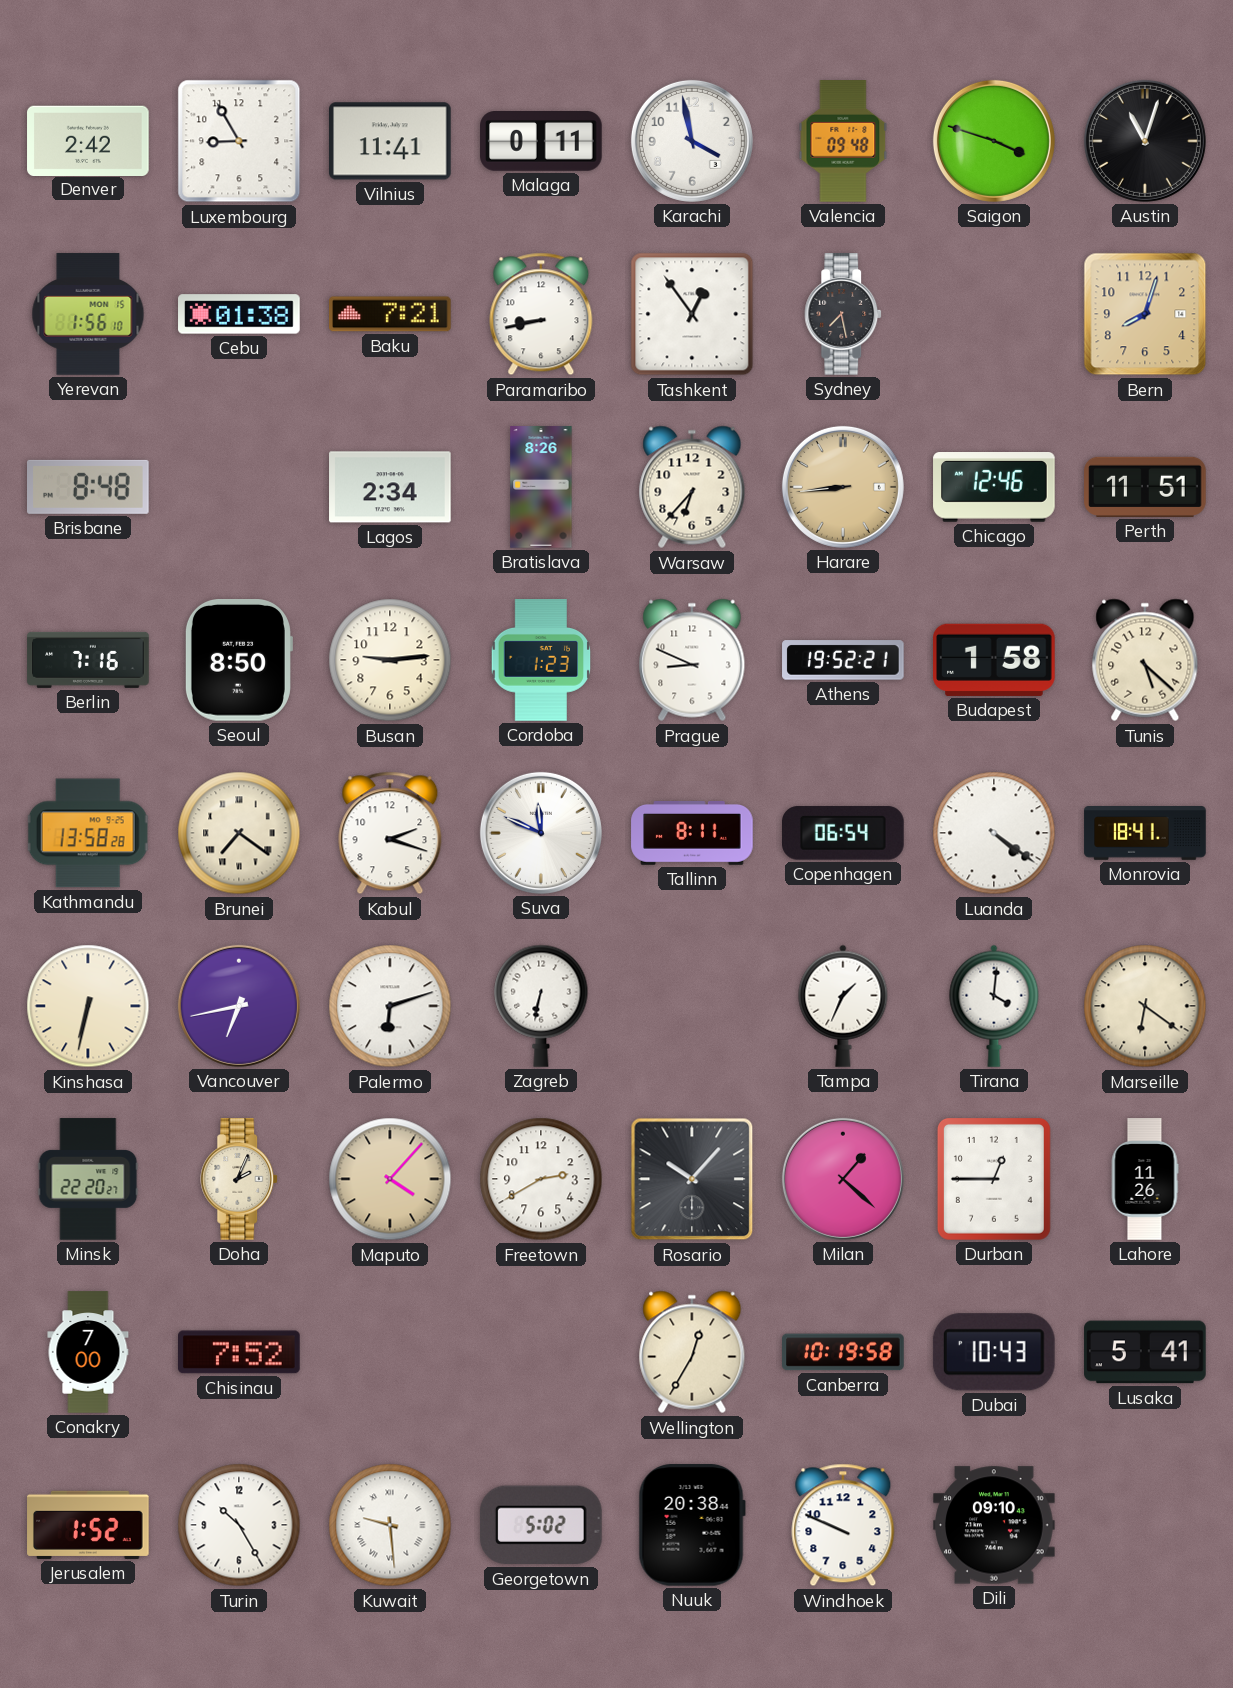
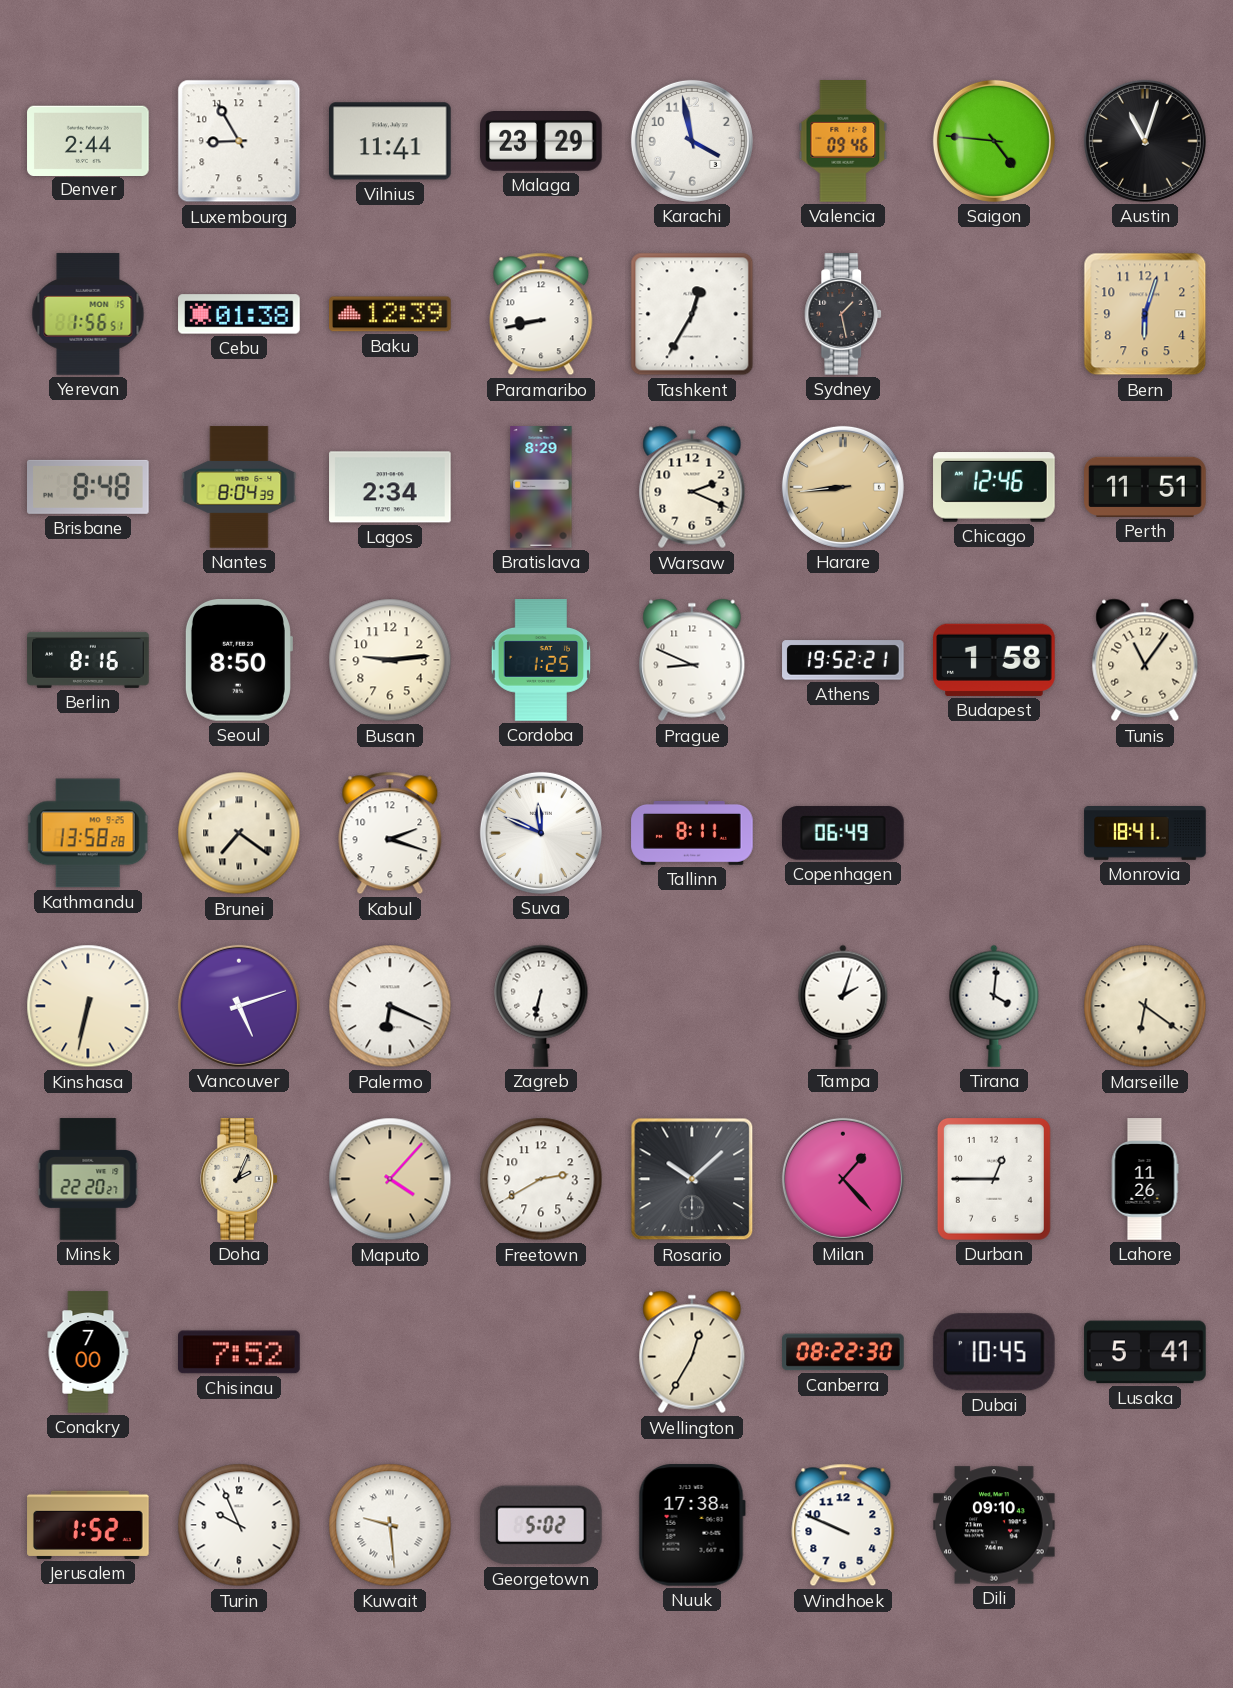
Denver: 2:42 -> 2:44
Malaga: 0:11 -> 23:29
Valencia: 09:48 -> 09:46
Saigon: 3:48 -> 4:46
Yerevan: 1:56:10 -> 1:56:51
Baku: 7:21 -> 12:39
Tashkent: 12:54 -> 12:35
Sydney: 7:28 -> 1:28
Bern: 8:03 -> 6:03
Nantes: none -> 8:04
Bratislava: 8:26 -> 8:29
Warsaw: 6:37 -> 2:19
Berlin: 7:16 -> 8:16
Cordoba: 1:23 -> 1:25
Tunis: 5:22 -> 11:06
Copenhagen: 06:54 -> 06:49
Luanda: 4:21 -> none
Vancouver: 6:43 -> 5:12
Palermo: 6:12 -> 6:19
Tampa: 1:34 -> 2:03
Rosario: 10:07 -> 10:08
Milan: 1:22 -> 1:23
Canberra: 10:19 -> 08:22
Dubai: 10:43 -> 10:45
Turin: 10:25 -> 9:56
Nuuk: 20:38 -> 17:38
